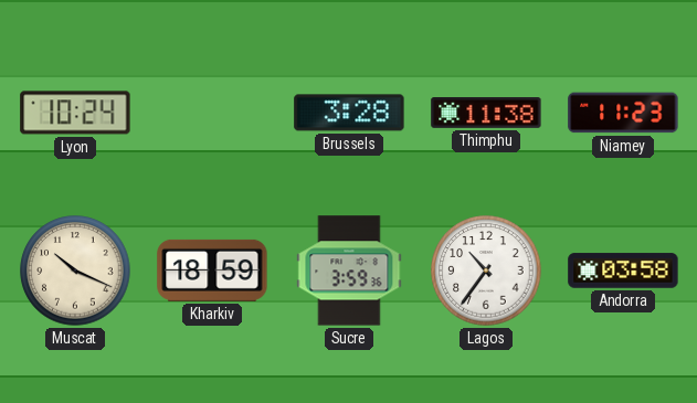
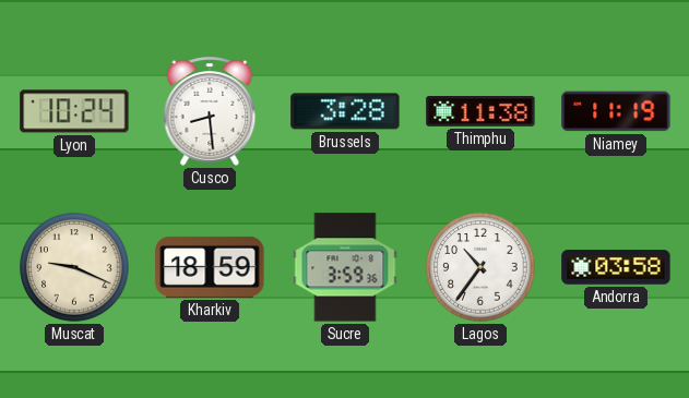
Cusco: none -> 8:29
Niamey: 11:23 -> 11:19
Muscat: 10:19 -> 9:19
